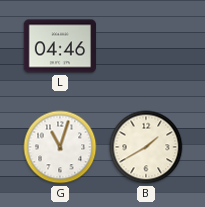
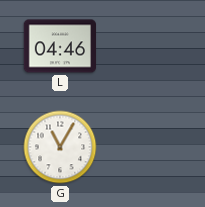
G: 11:03 -> 11:05
B: 1:40 -> none
